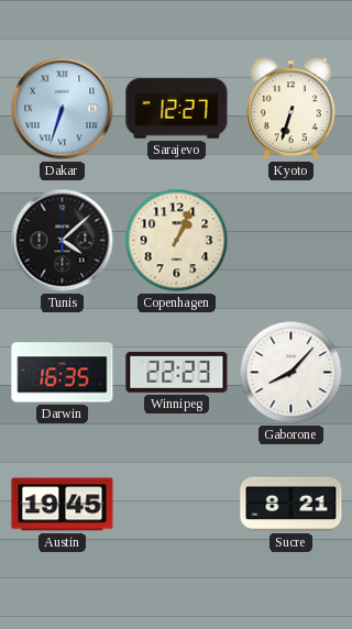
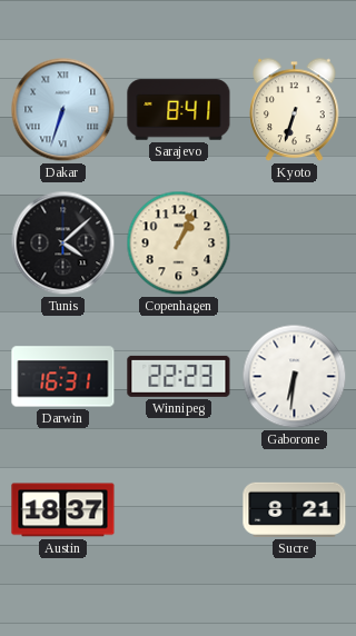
Sarajevo: 12:27 -> 8:41
Darwin: 16:35 -> 16:31
Gaborone: 8:07 -> 6:31
Austin: 19:45 -> 18:37
